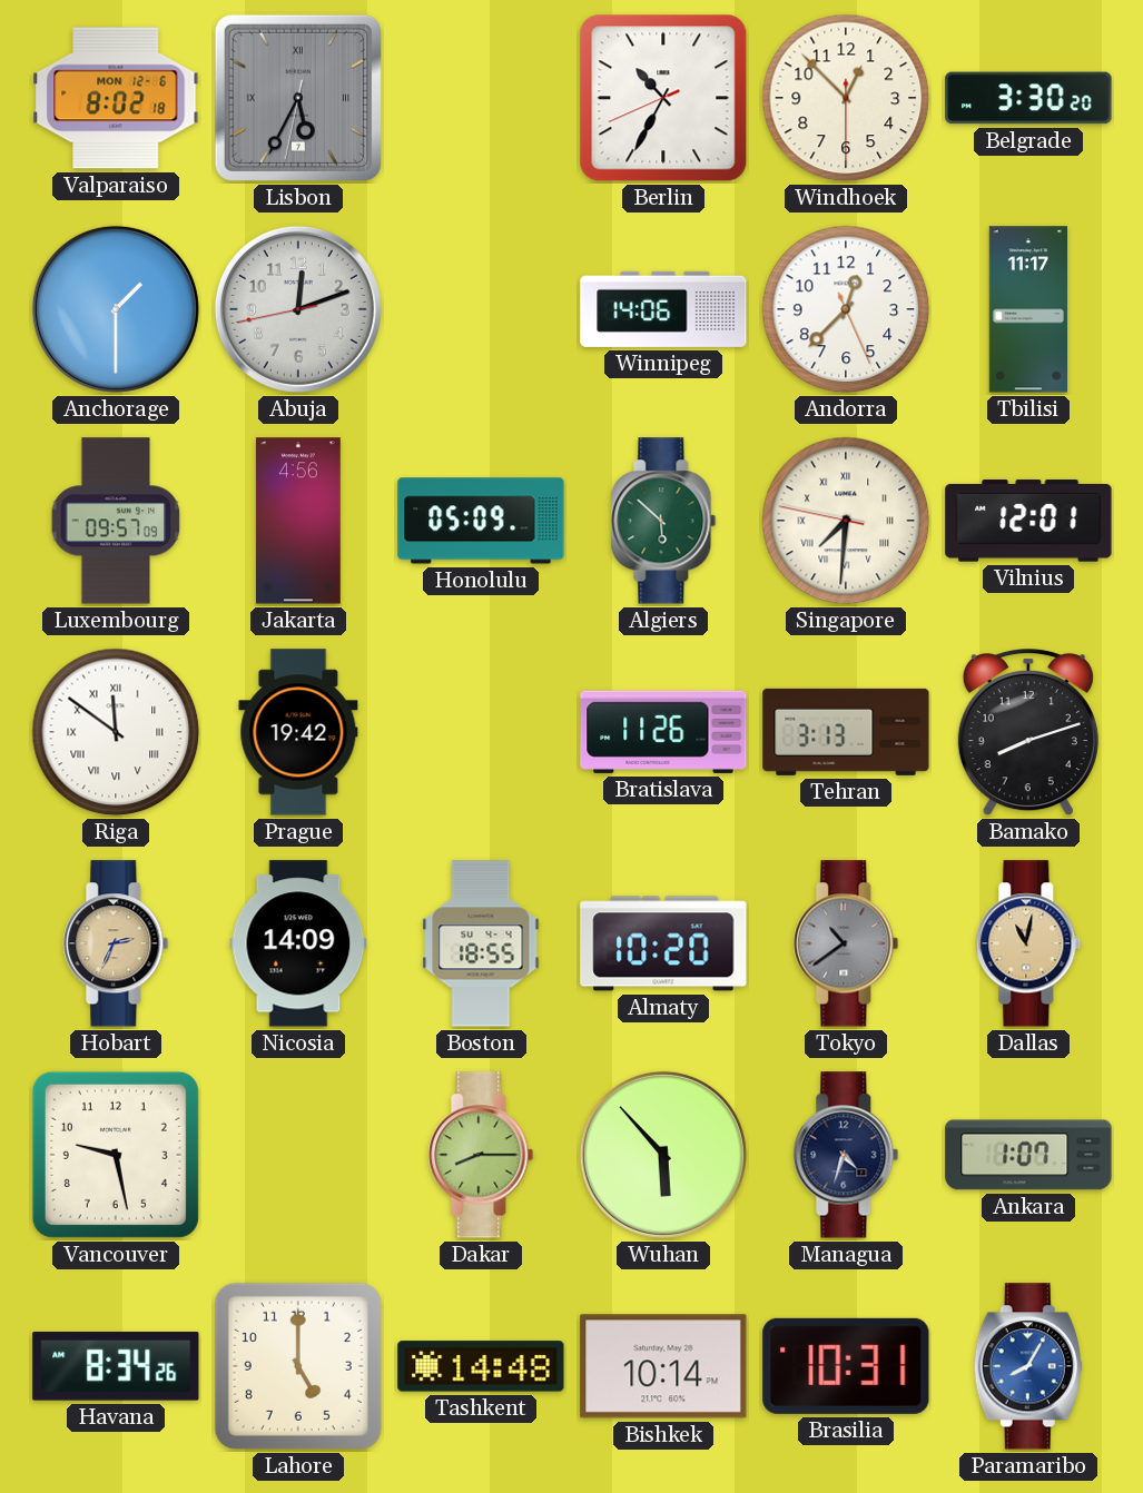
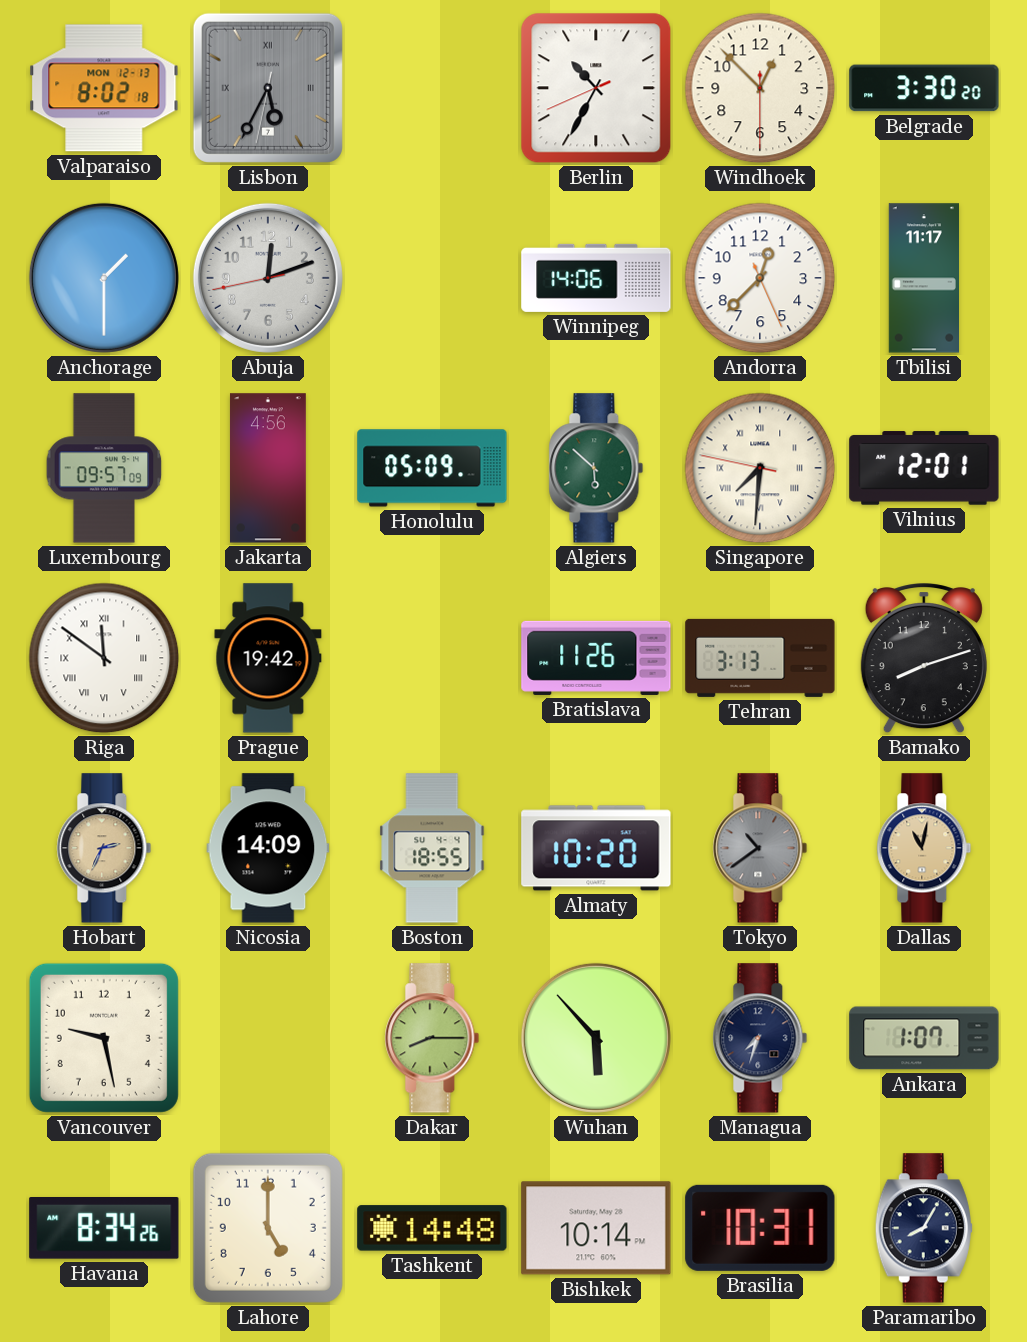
Valparaiso date: MON 12-6 -> MON 12-13
Managua: 4:33 -> 7:33
Paramaribo dial: blue -> navy
